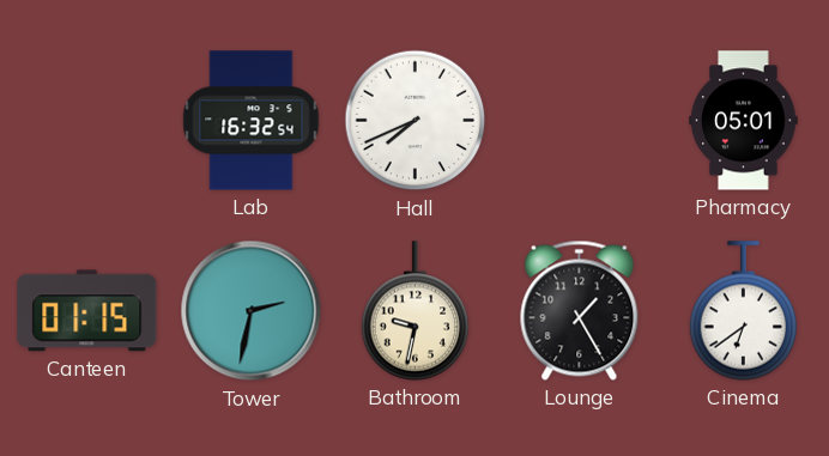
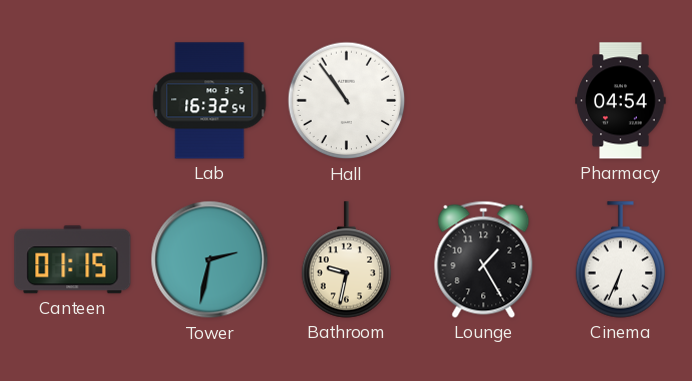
Hall: 7:41 -> 10:54
Pharmacy: 05:01 -> 04:54
Cinema: 6:39 -> 6:34
